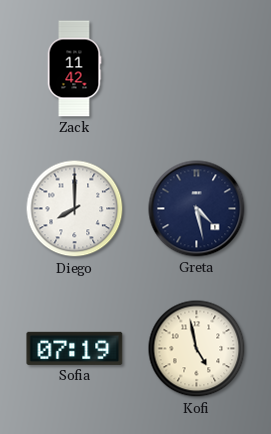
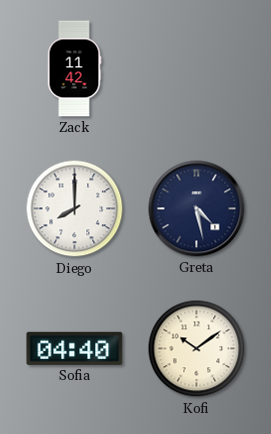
Sofia: 07:19 -> 04:40
Kofi: 4:58 -> 10:09
